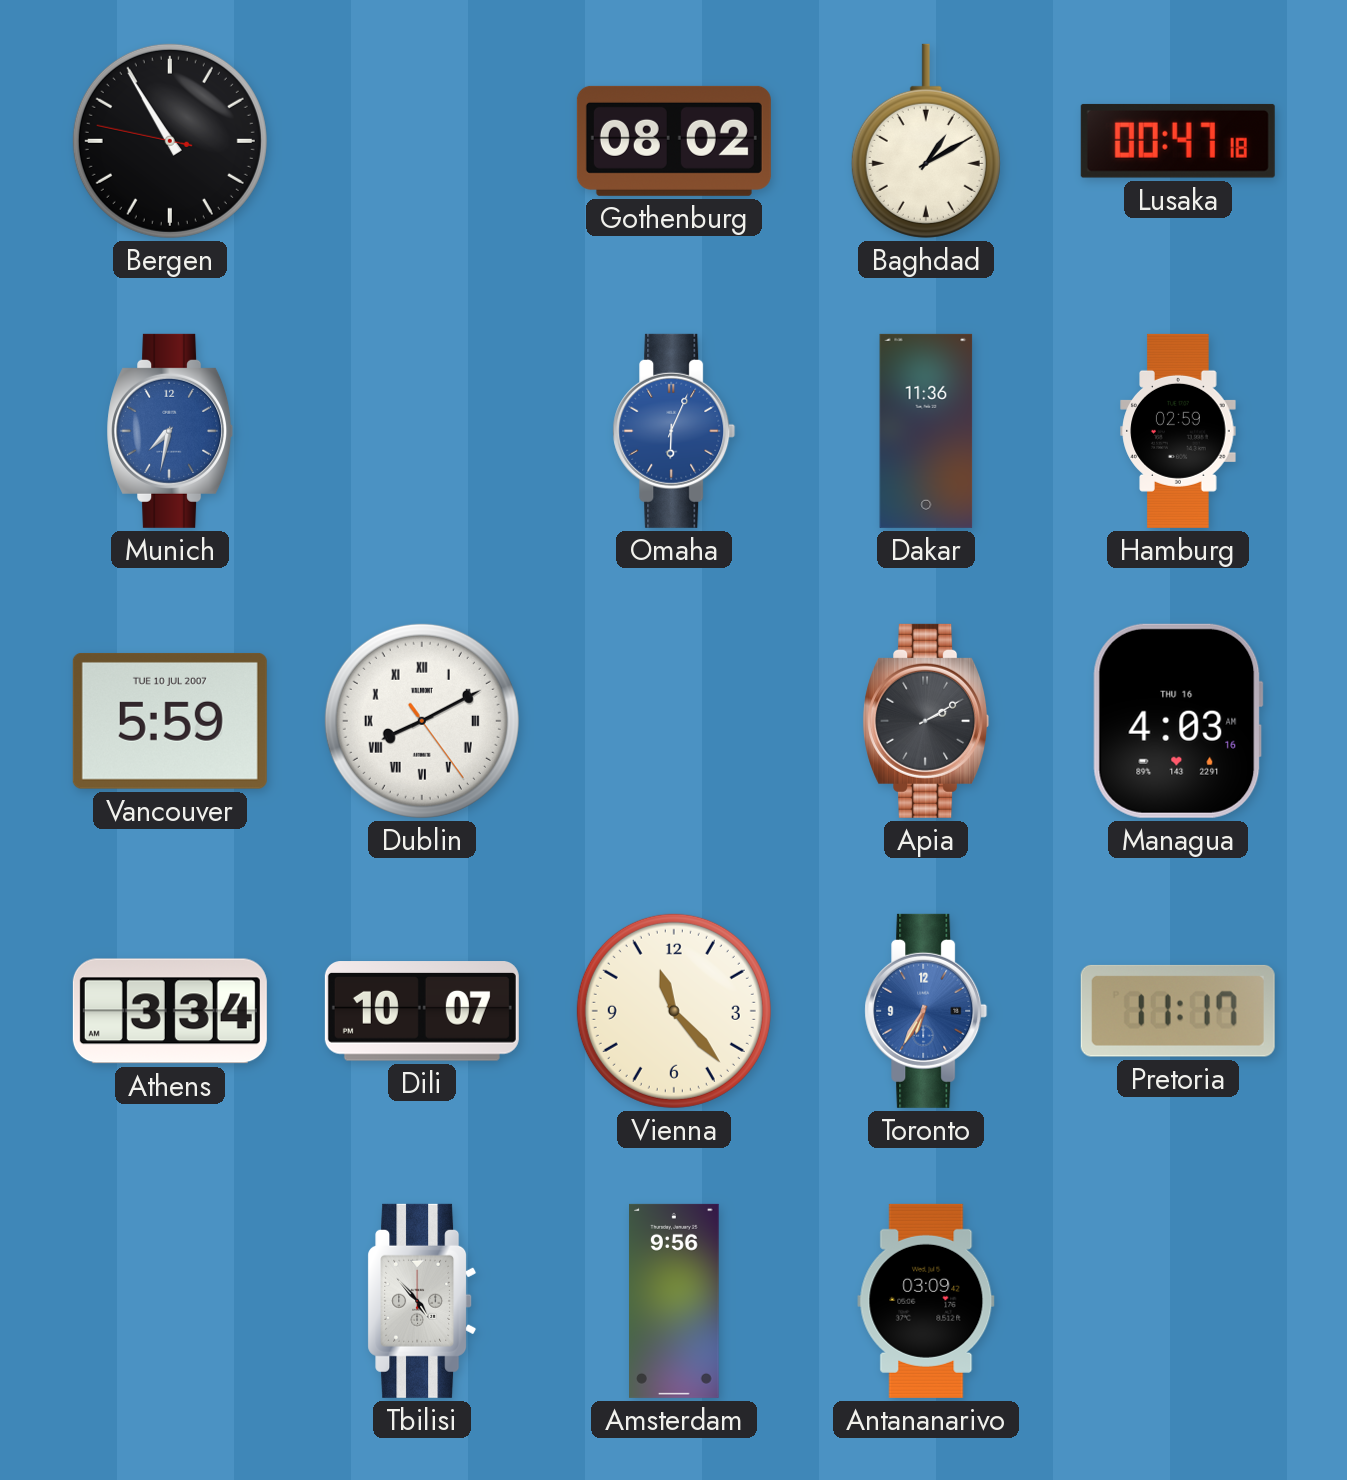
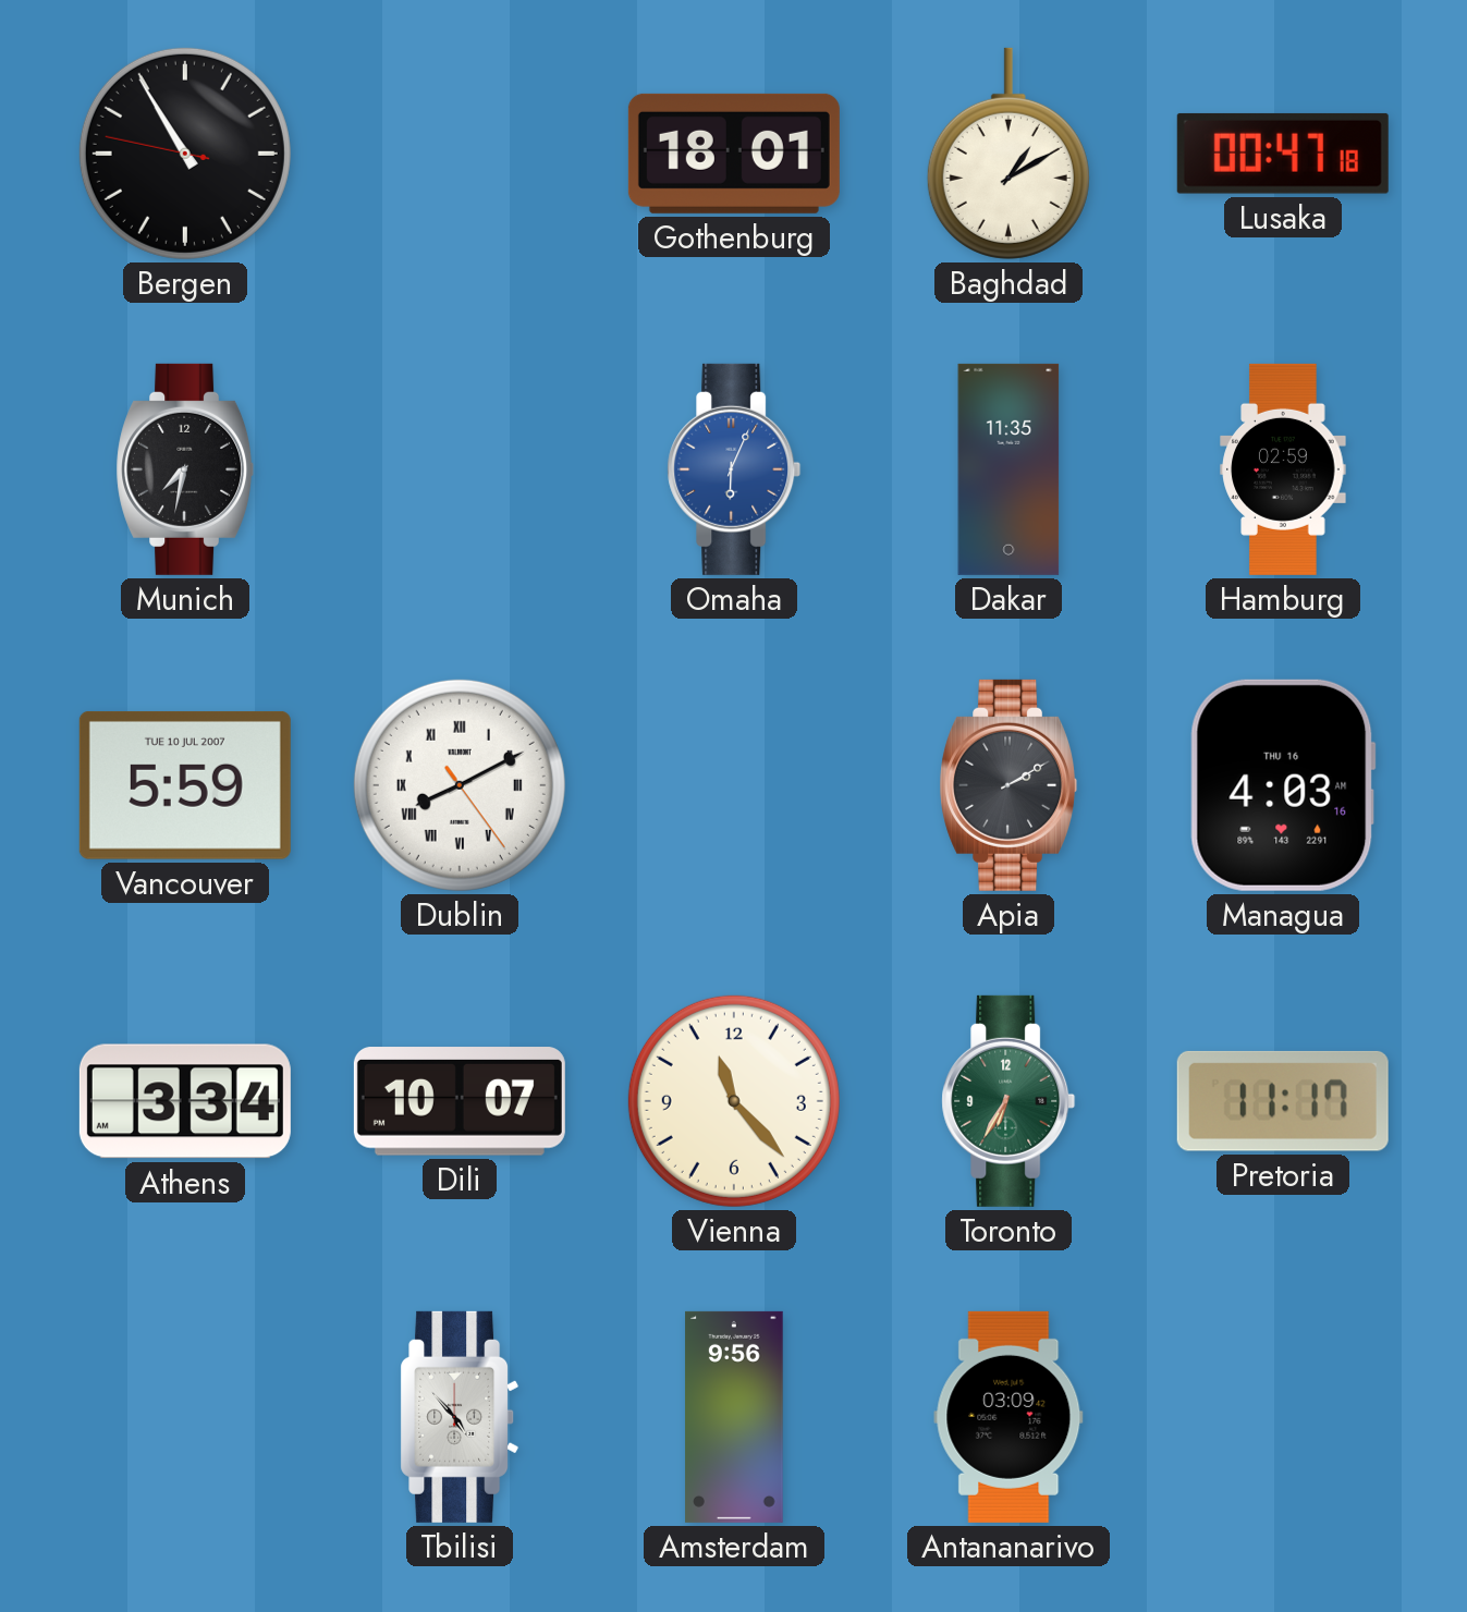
Gothenburg: 08:02 -> 18:01
Munich dial: blue -> black
Dakar: 11:36 -> 11:35
Toronto dial: blue -> green
